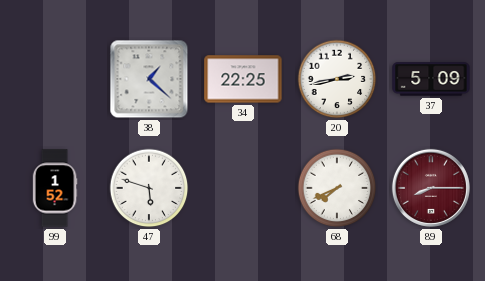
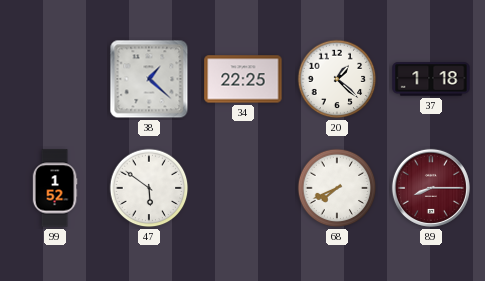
20: 2:43 -> 1:22
37: 5:09 -> 1:18
47: 5:48 -> 5:51
